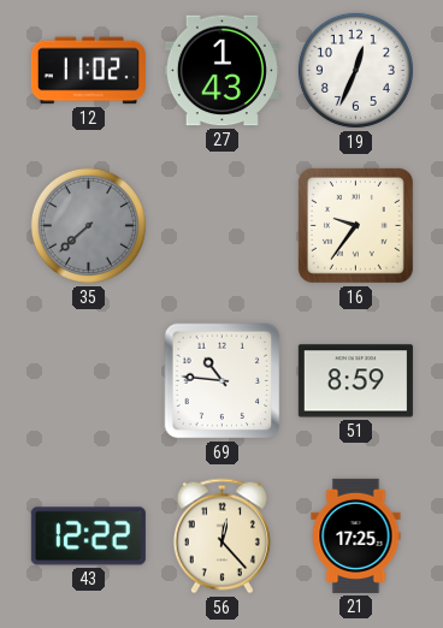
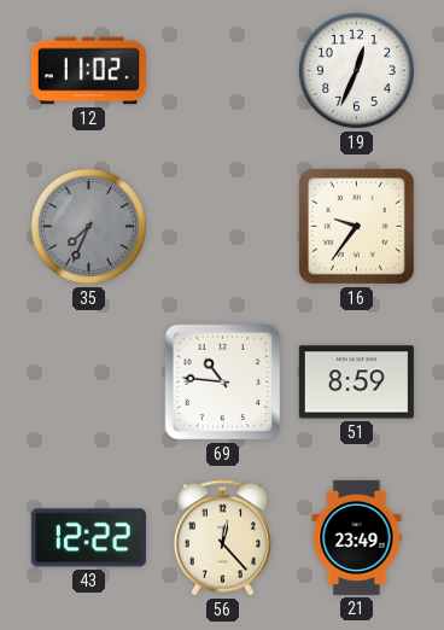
27: 1:43 -> none
35: 7:38 -> 7:34
21: 17:25 -> 23:49
